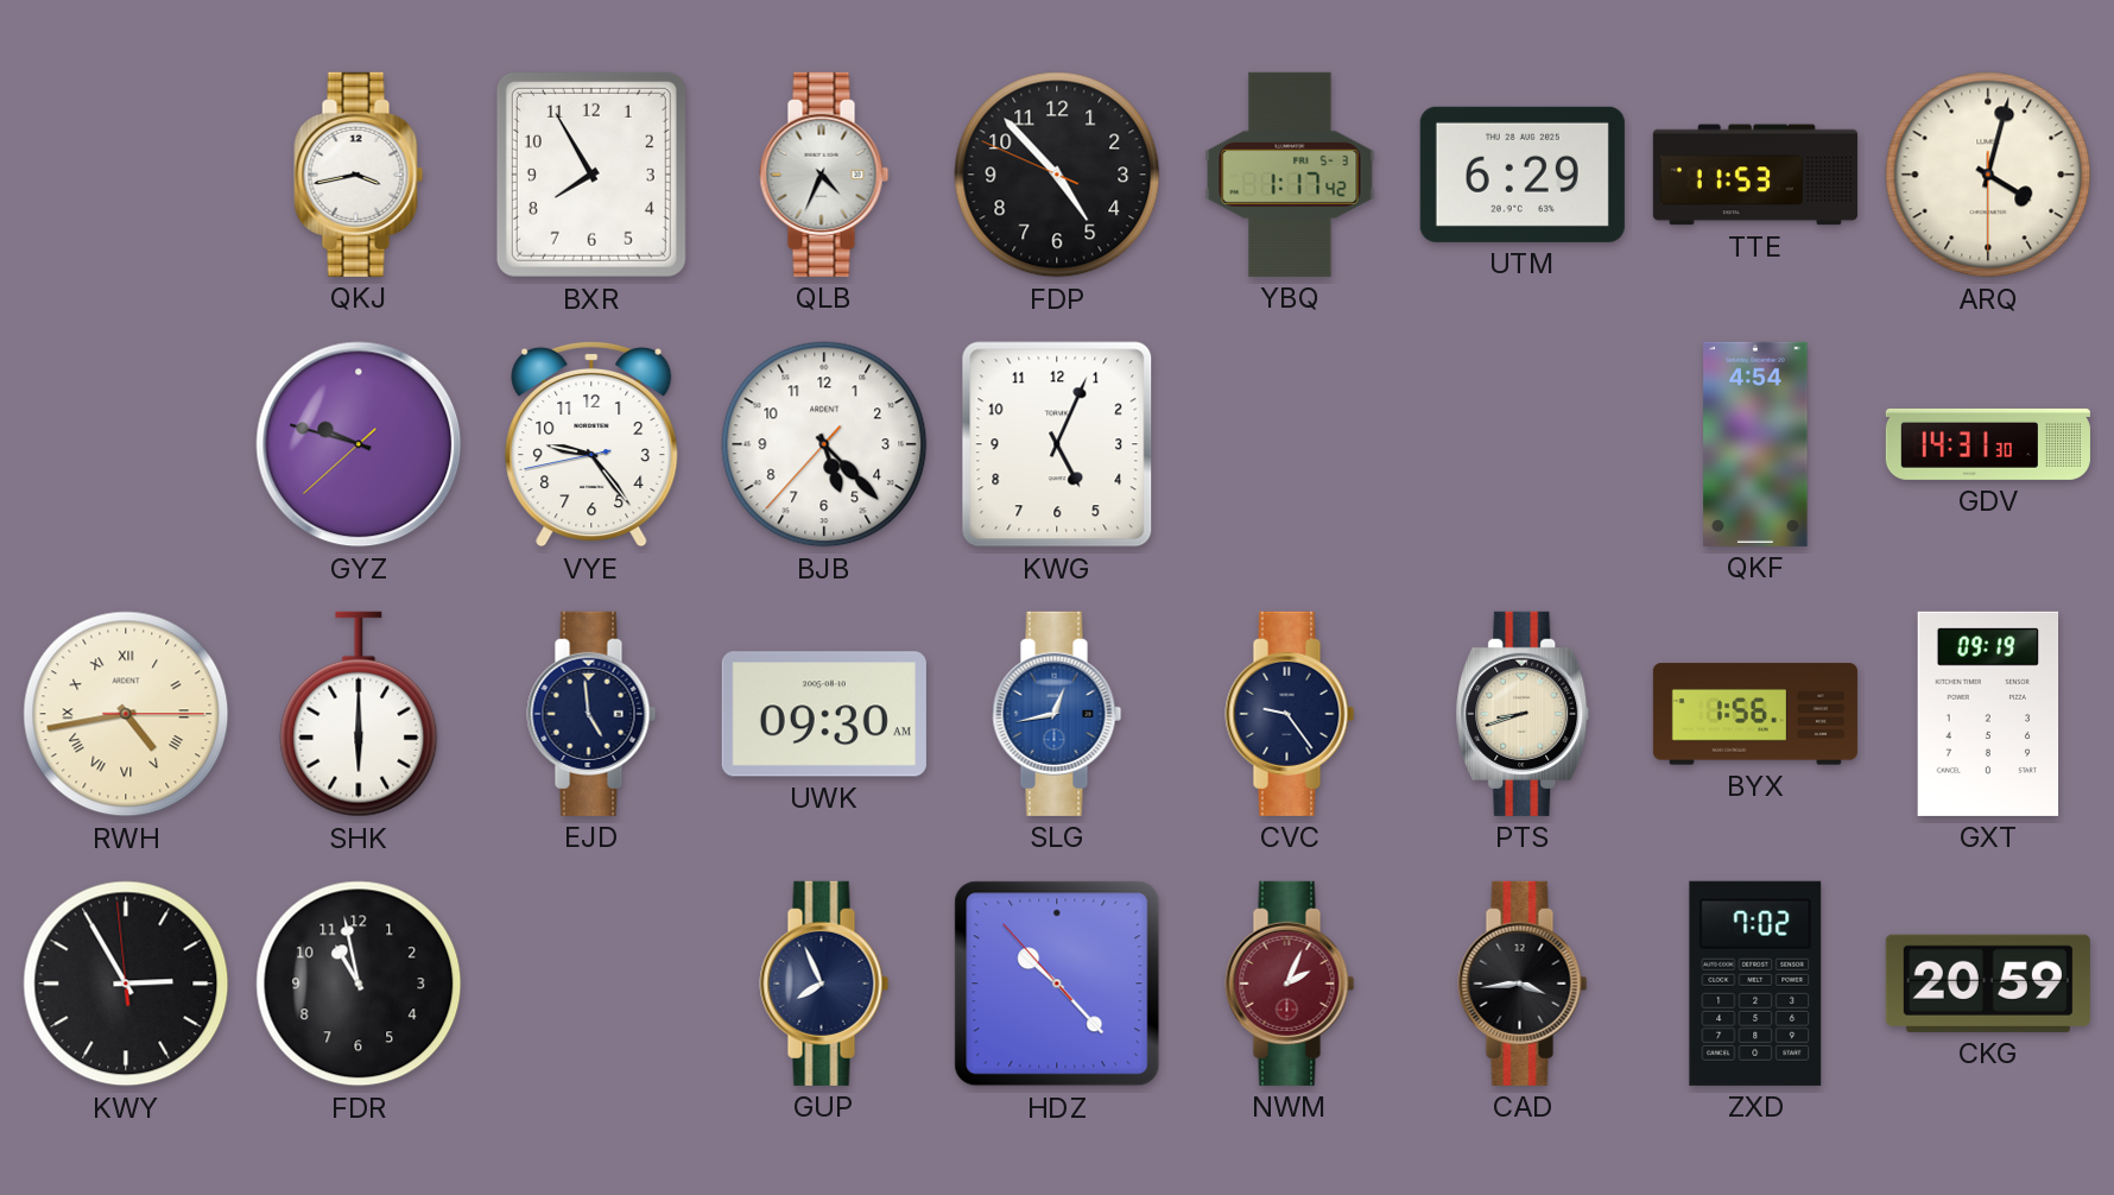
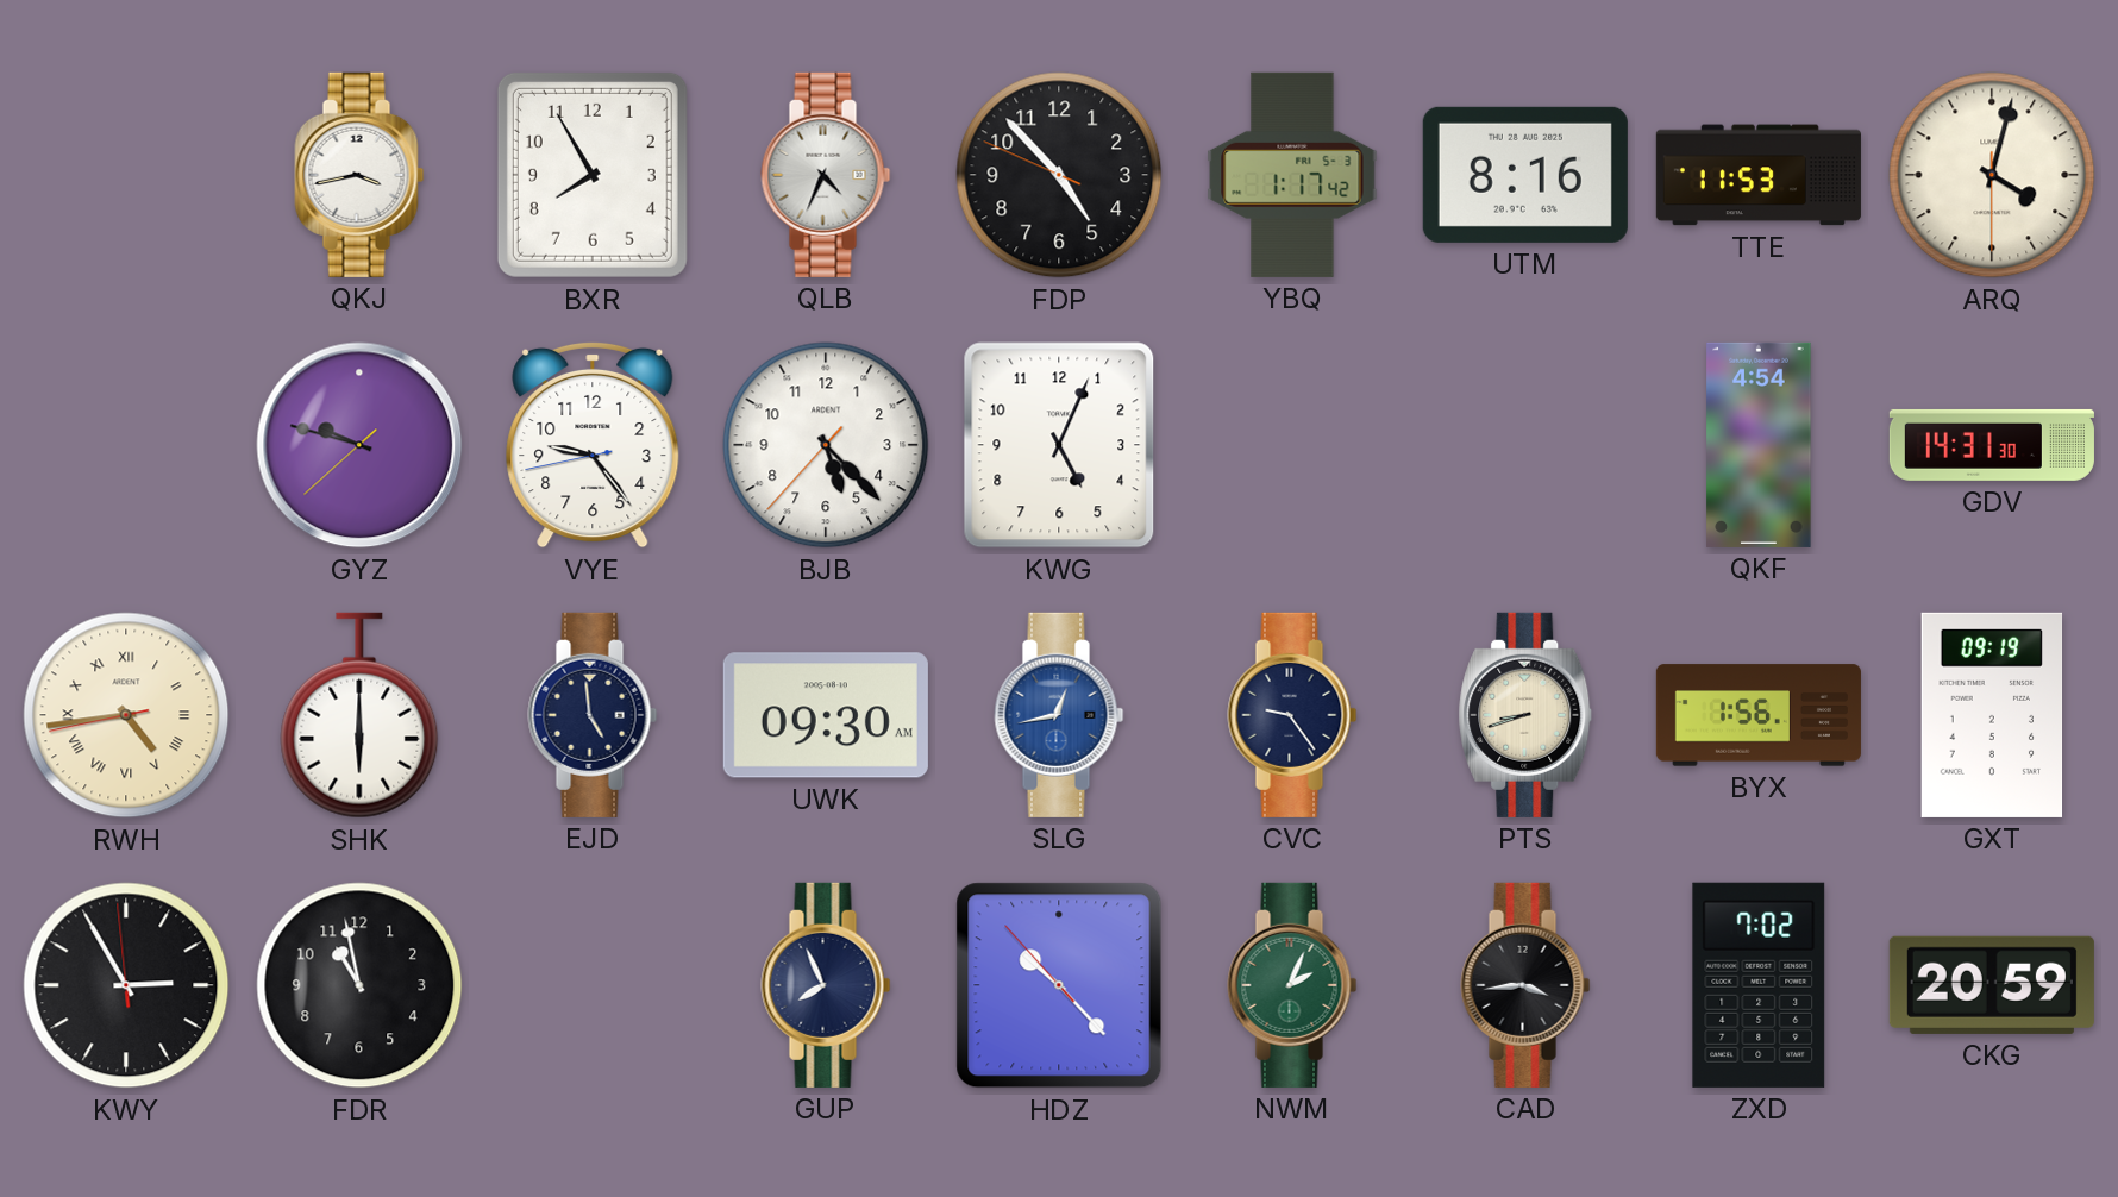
UTM: 6:29 -> 8:16
RWH: 4:43:15 -> 4:43:43
NWM dial: burgundy -> green
